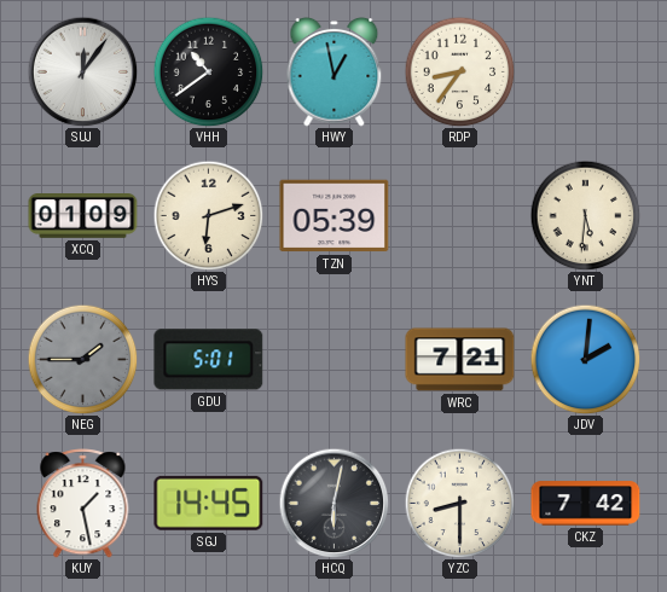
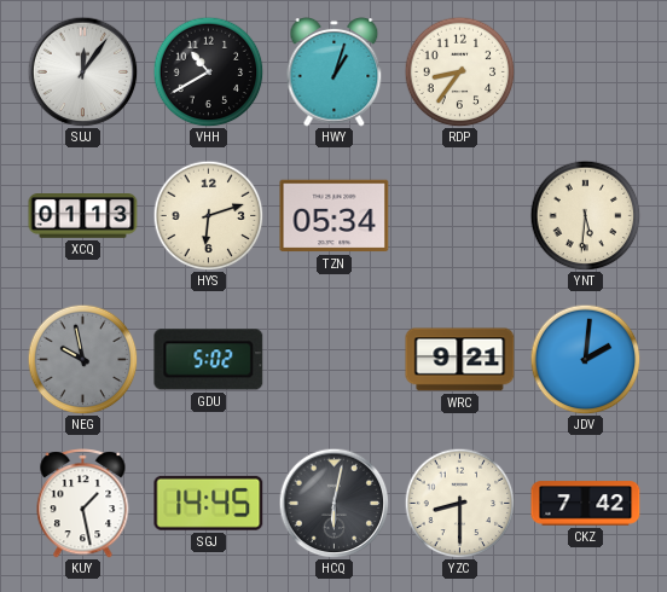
VHH: 10:39 -> 10:40
HWY: 12:58 -> 1:03
XCQ: 01:09 -> 01:13
TZN: 05:39 -> 05:34
NEG: 1:45 -> 9:58
GDU: 5:01 -> 5:02
WRC: 7:21 -> 9:21
